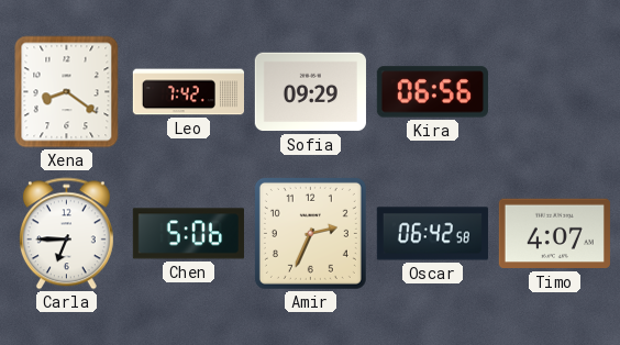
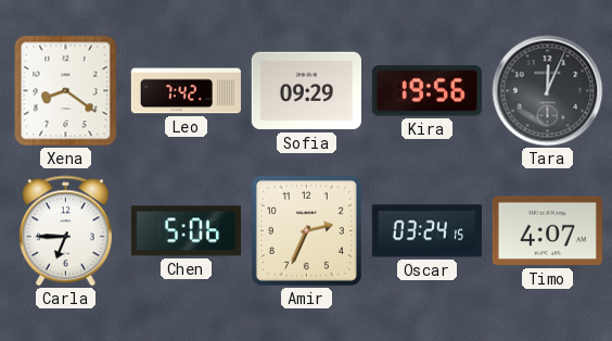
Kira: 06:56 -> 19:56
Tara: none -> 12:04
Oscar: 06:42 -> 03:24
